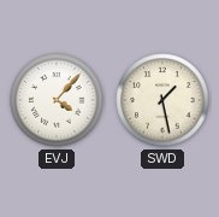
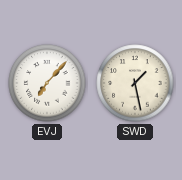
EVJ: 4:07 -> 7:07
